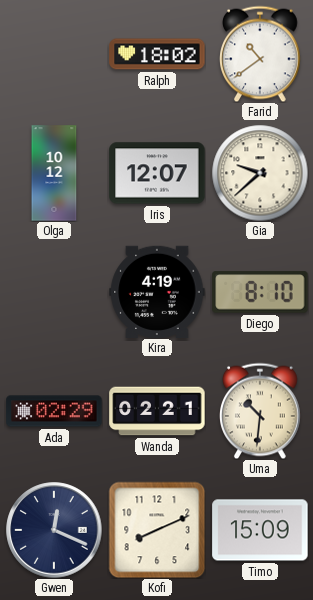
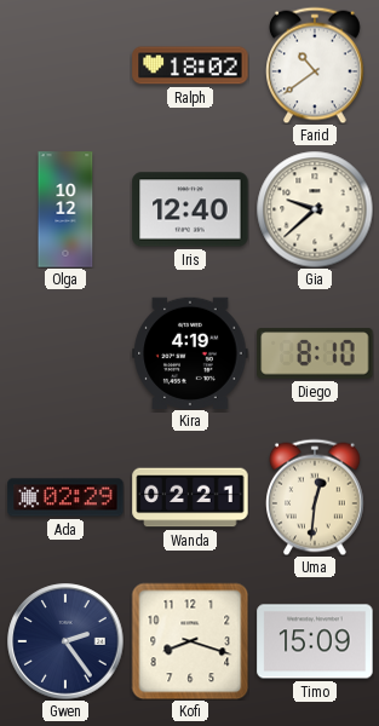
Iris: 12:07 -> 12:40
Uma: 10:31 -> 12:31
Gwen: 12:19 -> 2:24
Kofi: 8:11 -> 8:18
